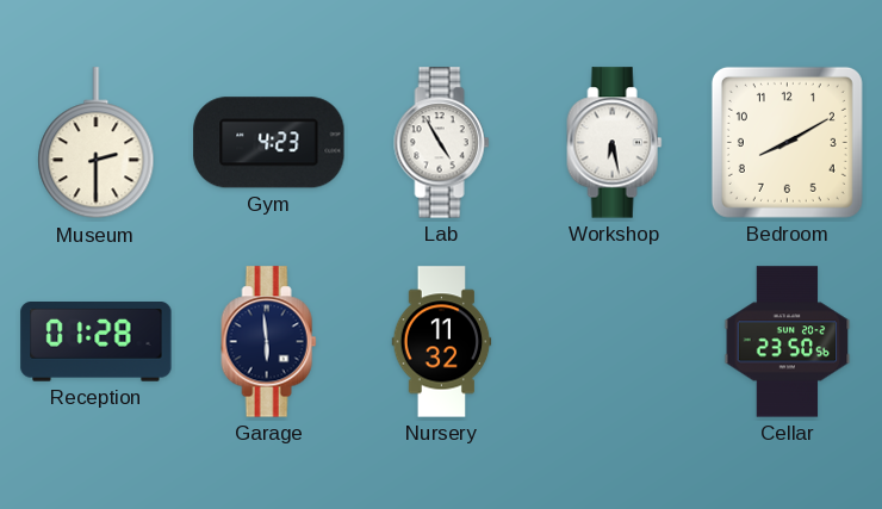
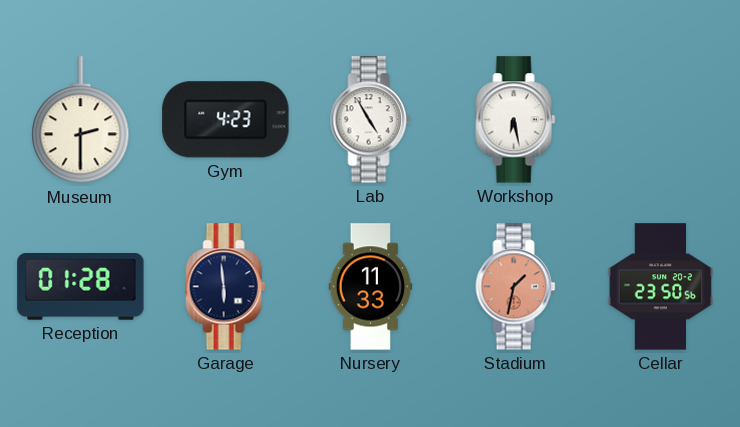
Bedroom: 8:10 -> none
Nursery: 11:32 -> 11:33
Stadium: none -> 1:32
